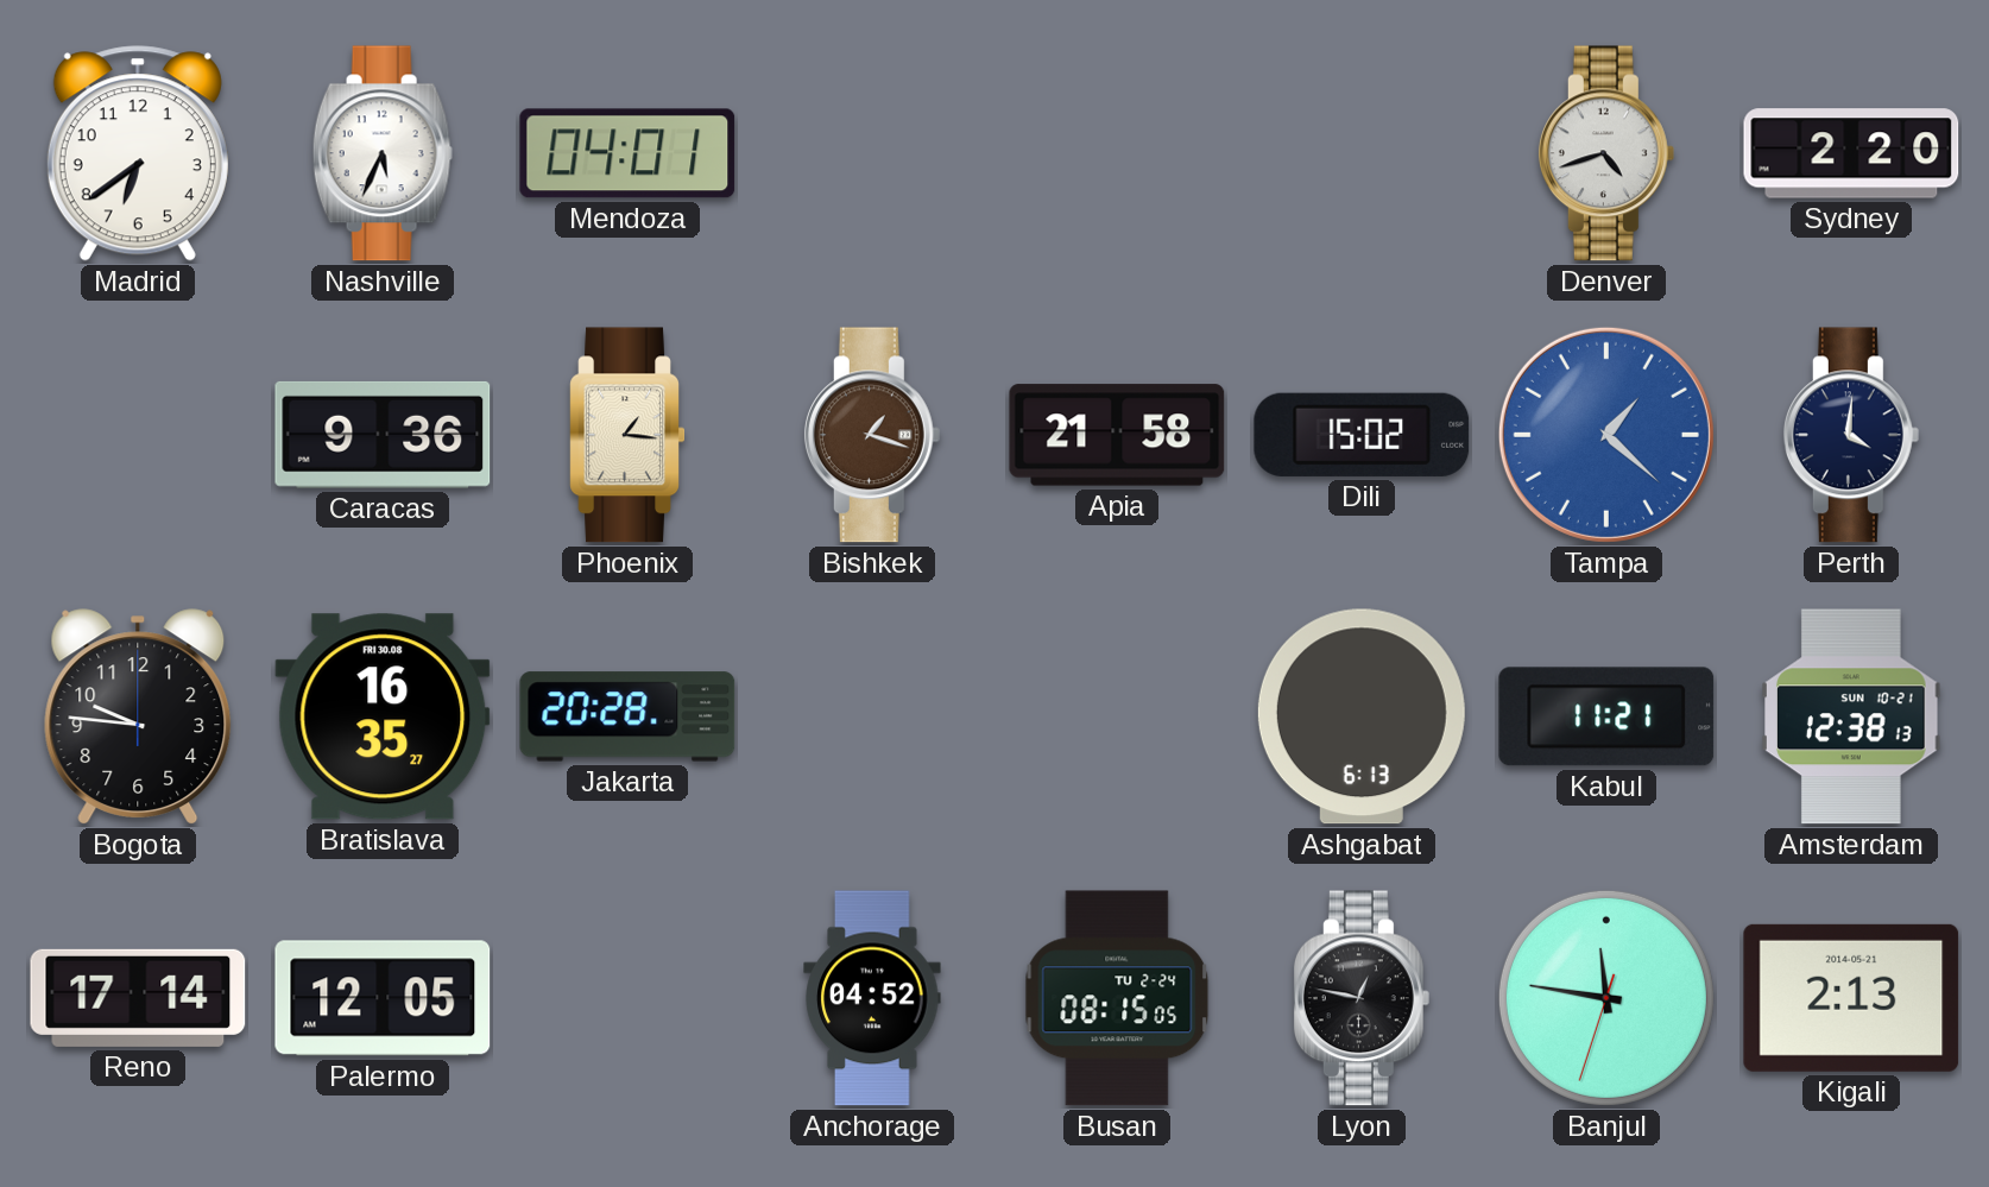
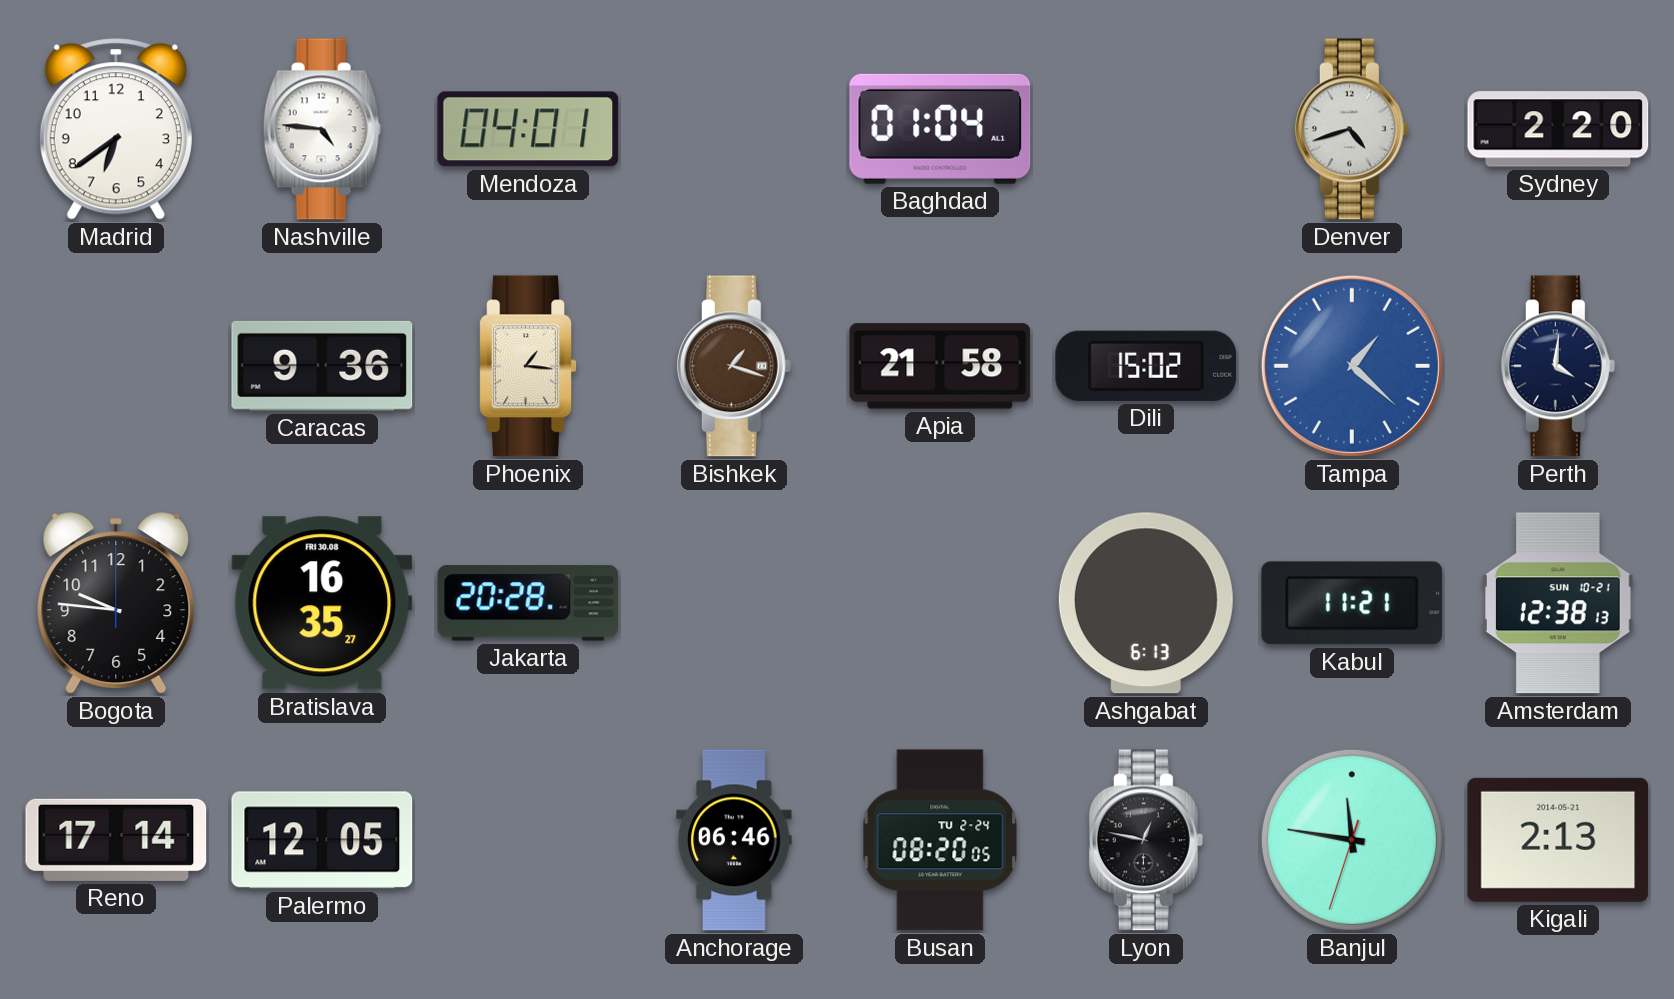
Nashville: 5:34 -> 4:46
Baghdad: none -> 01:04
Anchorage: 04:52 -> 06:46
Busan: 08:15 -> 08:20
